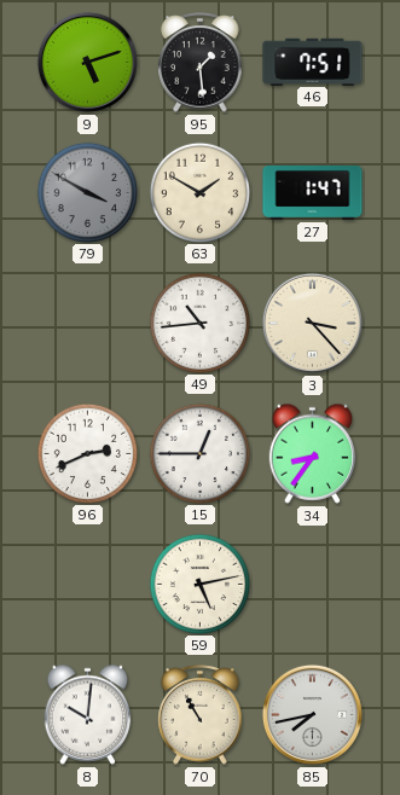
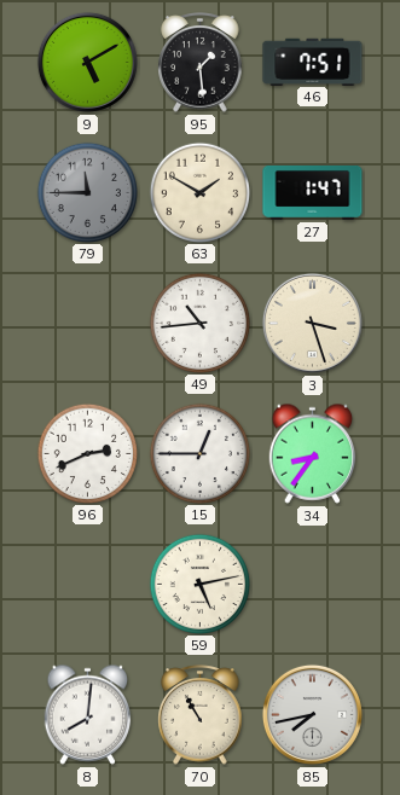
9: 5:12 -> 5:10
79: 3:50 -> 11:45
3: 3:23 -> 3:27
8: 10:01 -> 8:01
